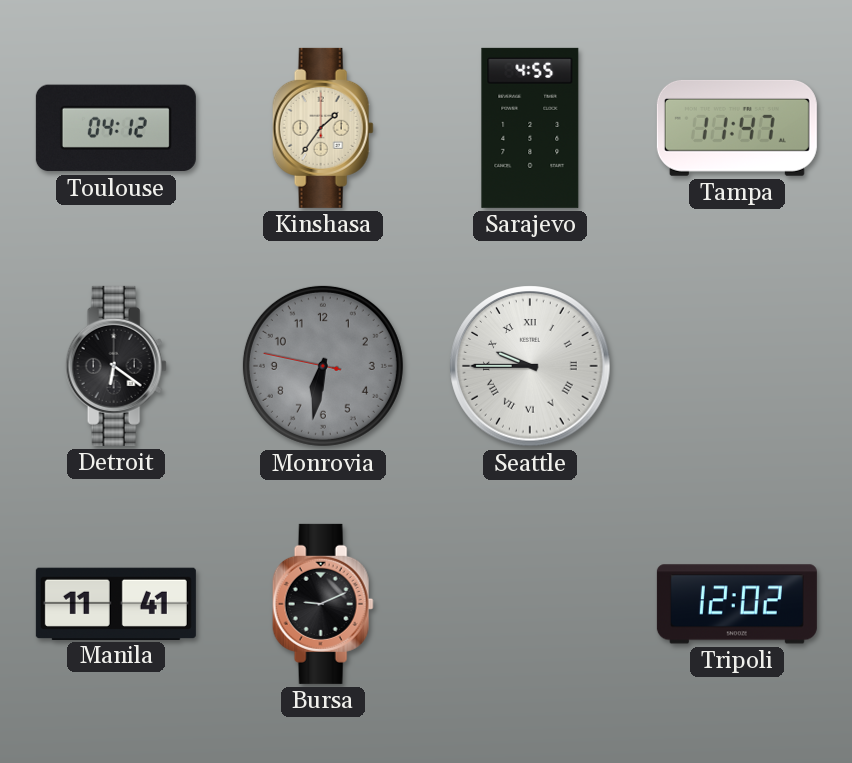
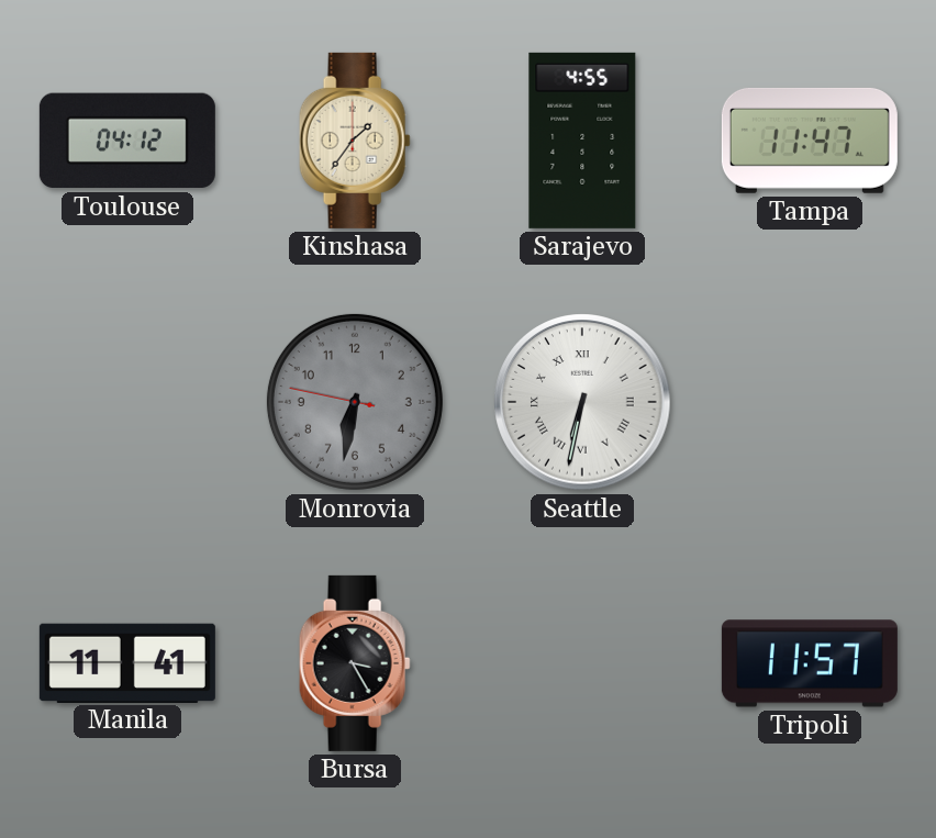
Detroit: 6:21 -> none
Seattle: 9:45 -> 6:32
Bursa: 9:11 -> 3:25
Tripoli: 12:02 -> 11:57
